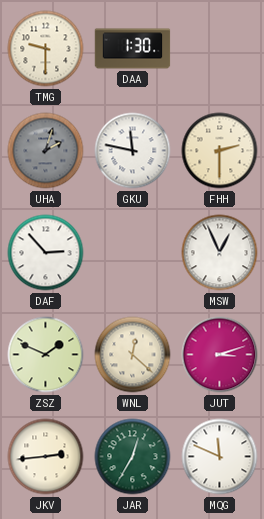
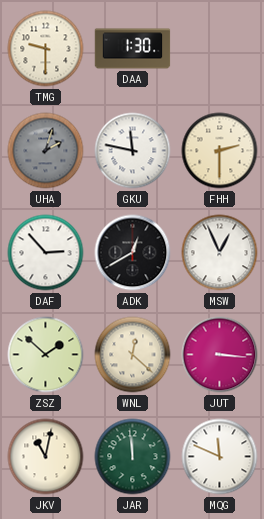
ADK: none -> 12:40
ZSZ: 1:49 -> 1:52
JUT: 3:12 -> 3:16
JKV: 2:44 -> 11:02
JAR: 12:35 -> 11:59
